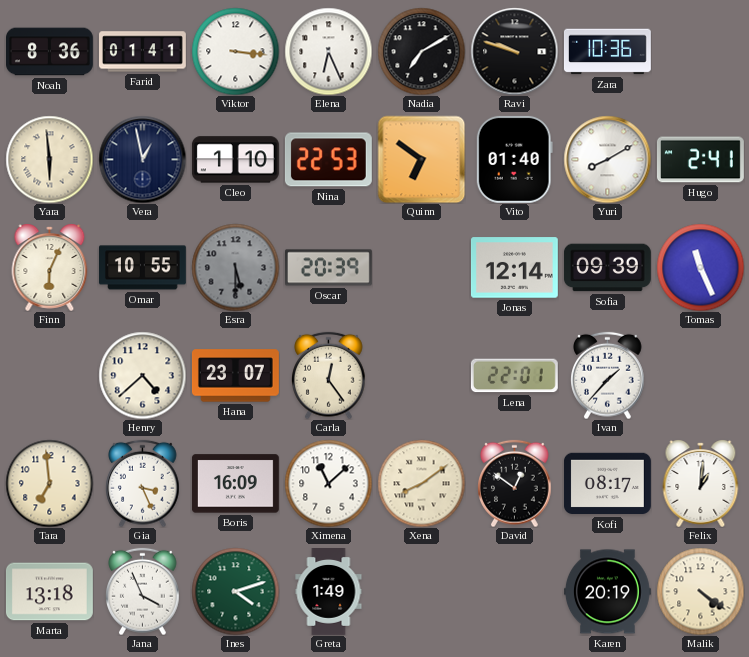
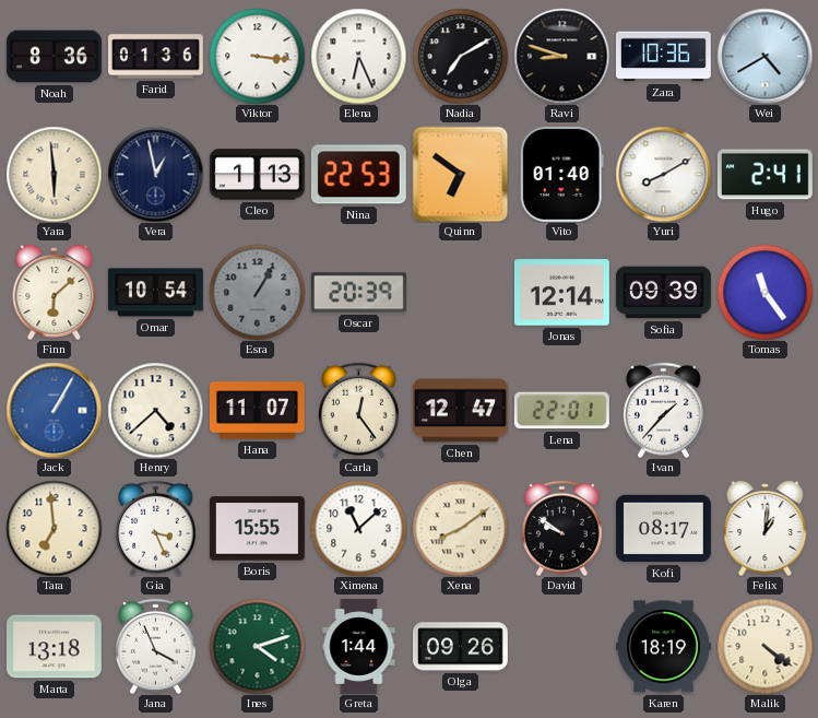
Farid: 01:41 -> 01:36
Ravi: 9:48 -> 8:48
Wei: none -> 4:40
Cleo: 1:10 -> 1:13
Finn: 6:04 -> 6:08
Omar: 10:55 -> 10:54
Esra: 5:30 -> 1:05
Tomas: 11:26 -> 11:24
Jack: none -> 1:05
Hana: 23:07 -> 11:07
Chen: none -> 12:47
Boris: 16:09 -> 15:55
David: 12:51 -> 9:51
Greta: 1:49 -> 1:44
Olga: none -> 09:26
Karen: 20:19 -> 18:19
